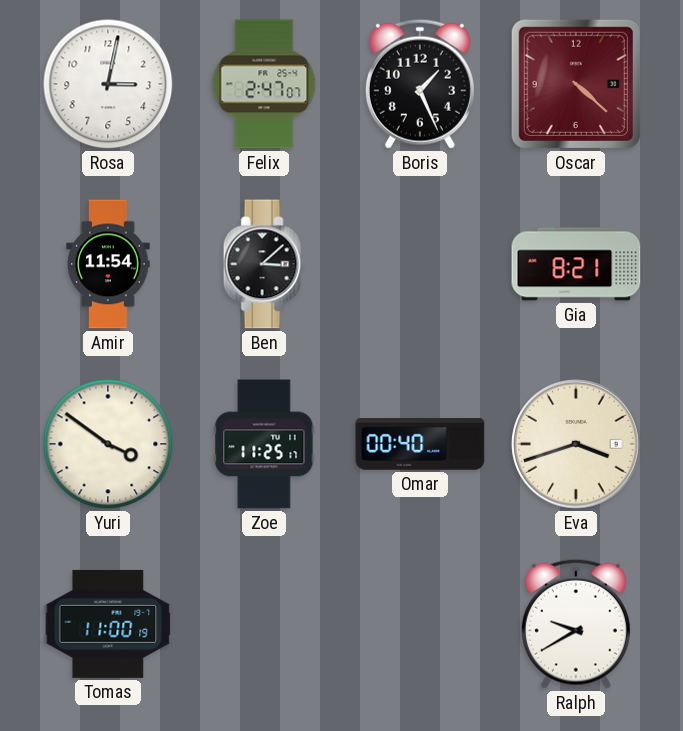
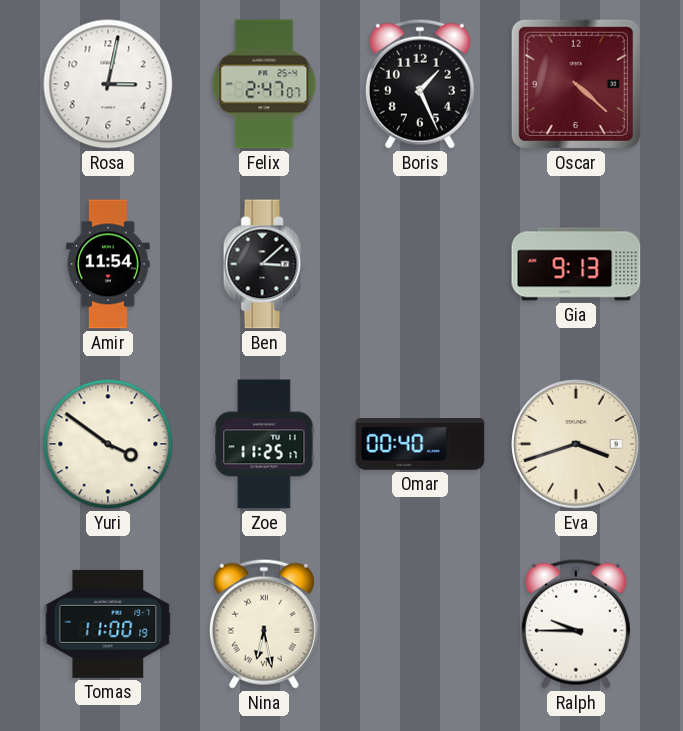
Gia: 8:21 -> 9:13
Nina: none -> 6:28
Ralph: 9:40 -> 9:45
